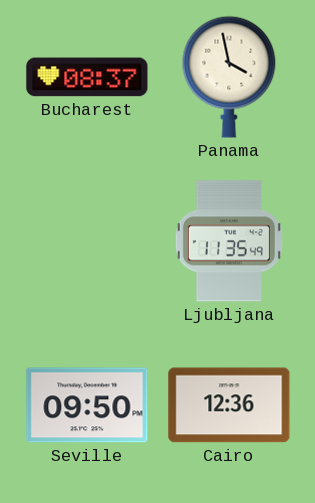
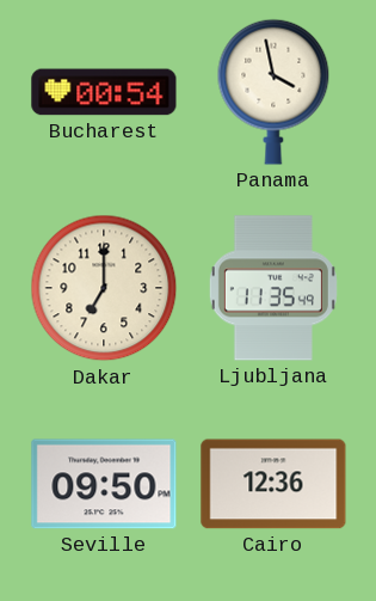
Bucharest: 08:37 -> 00:54
Dakar: none -> 7:00
